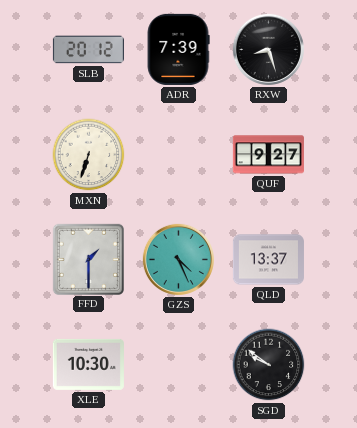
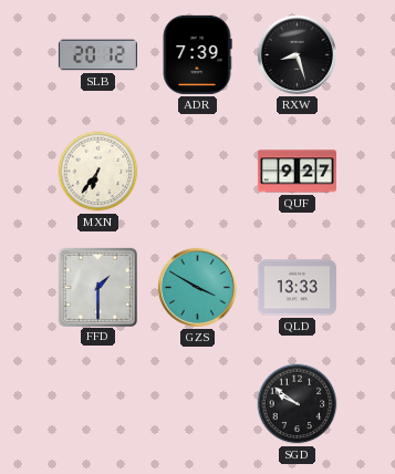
MXN: 6:33 -> 6:36
GZS: 4:26 -> 3:50
QLD: 13:37 -> 13:33
XLE: 10:30 -> none
